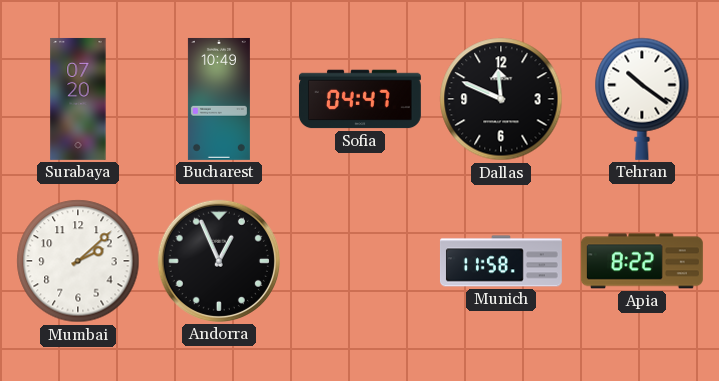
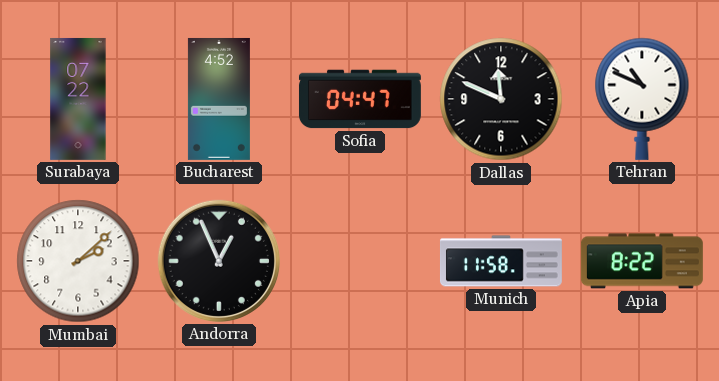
Surabaya: 07:20 -> 07:22
Bucharest: 10:49 -> 4:52
Tehran: 10:21 -> 10:49
